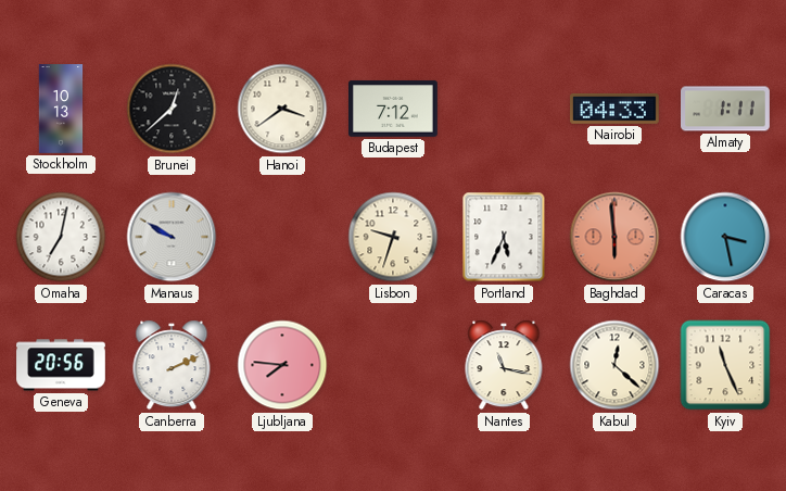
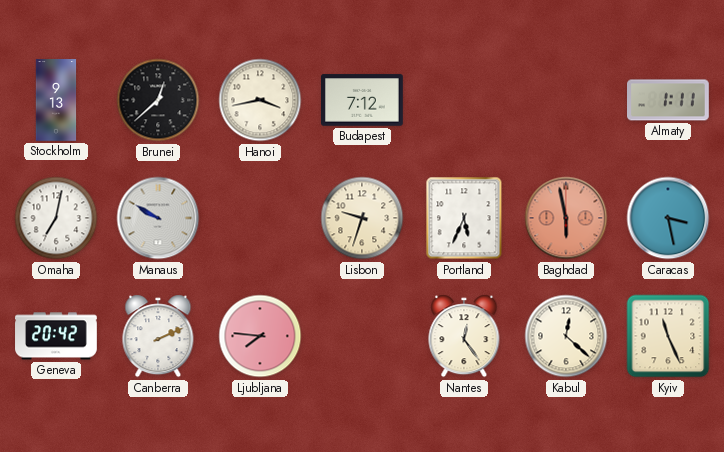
Stockholm: 10:13 -> 9:13
Hanoi: 3:39 -> 3:43
Nairobi: 04:33 -> none
Baghdad: 5:59 -> 5:58
Geneva: 20:56 -> 20:42
Nantes: 11:17 -> 12:24
